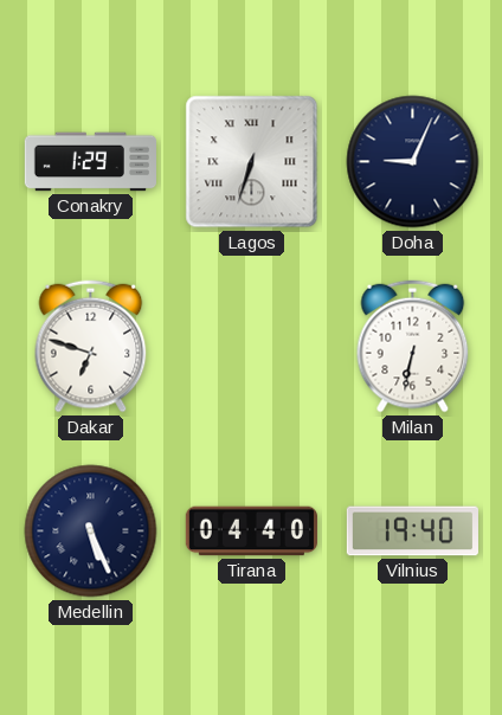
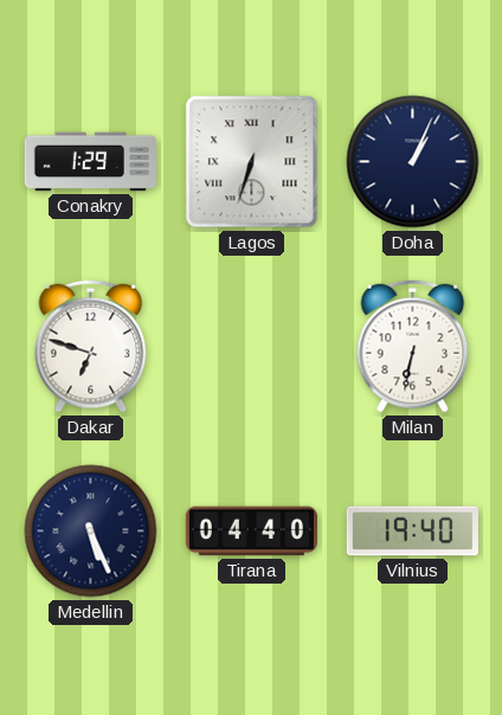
Doha: 9:04 -> 1:04
